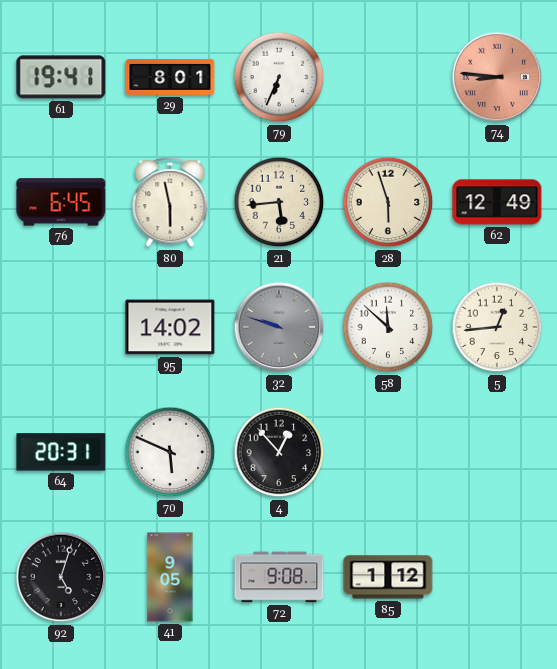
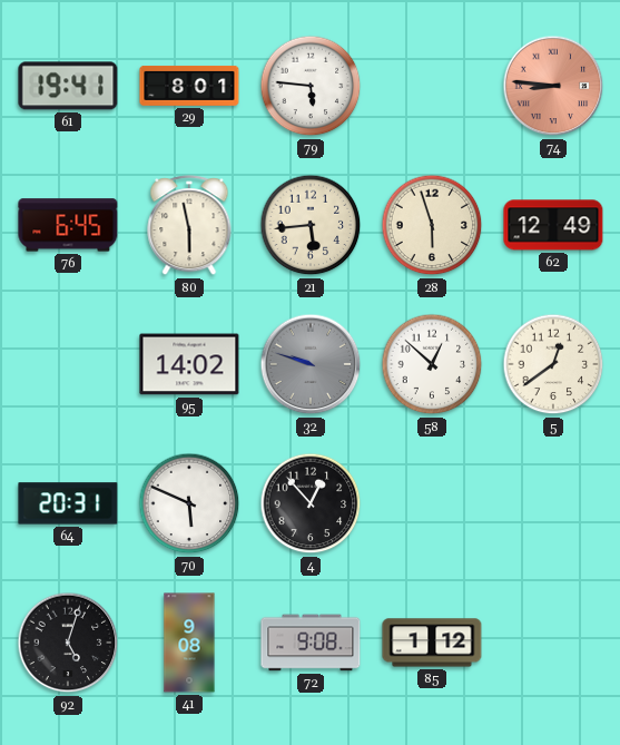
79: 6:34 -> 5:46
58: 11:52 -> 12:52
5: 12:44 -> 12:39
41: 9:05 -> 9:08
